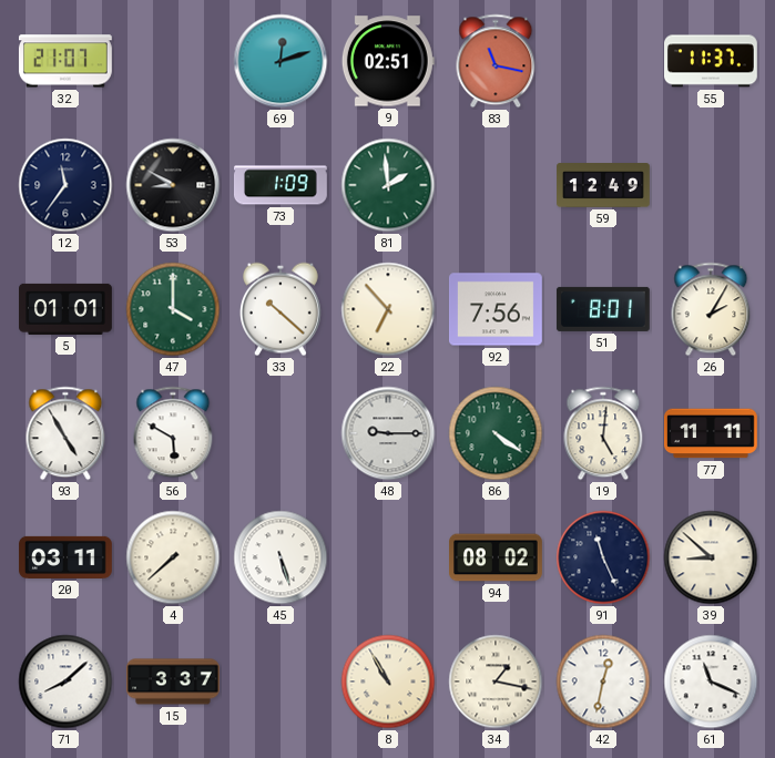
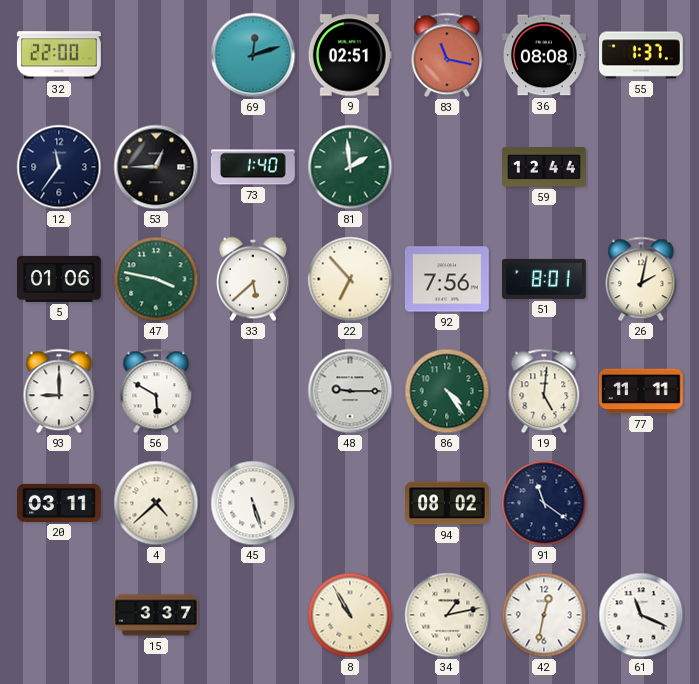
32: 21:07 -> 22:00
36: none -> 08:08
55: 11:37 -> 1:37
53: 8:50 -> 12:45
73: 1:09 -> 1:40
59: 12:49 -> 12:44
5: 01:01 -> 01:06
47: 4:00 -> 3:47
33: 10:22 -> 5:38
26: 2:05 -> 2:02
93: 4:55 -> 9:00
86: 4:21 -> 4:24
4: 7:38 -> 4:38
91: 11:26 -> 11:21
39: 8:52 -> none
71: 8:08 -> none
34: 1:17 -> 1:13
